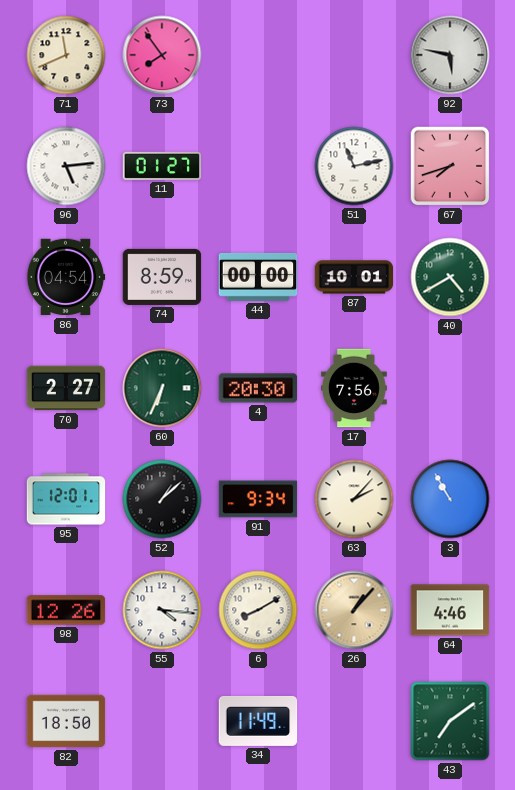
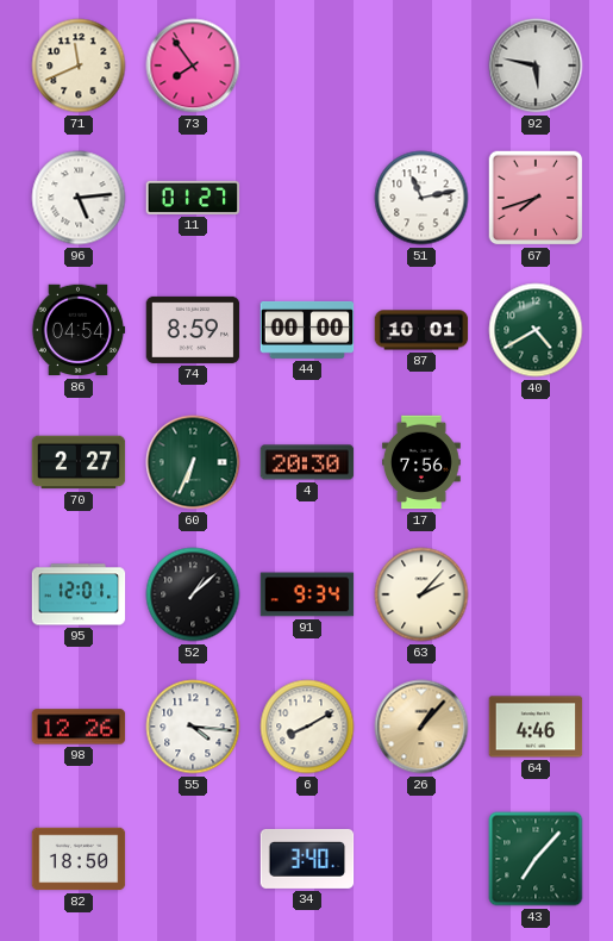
3: 10:55 -> none
34: 11:49 -> 3:40
43: 7:09 -> 7:07
